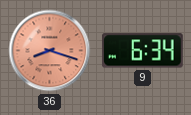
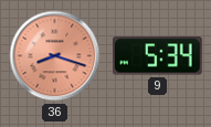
9: 6:34 -> 5:34
